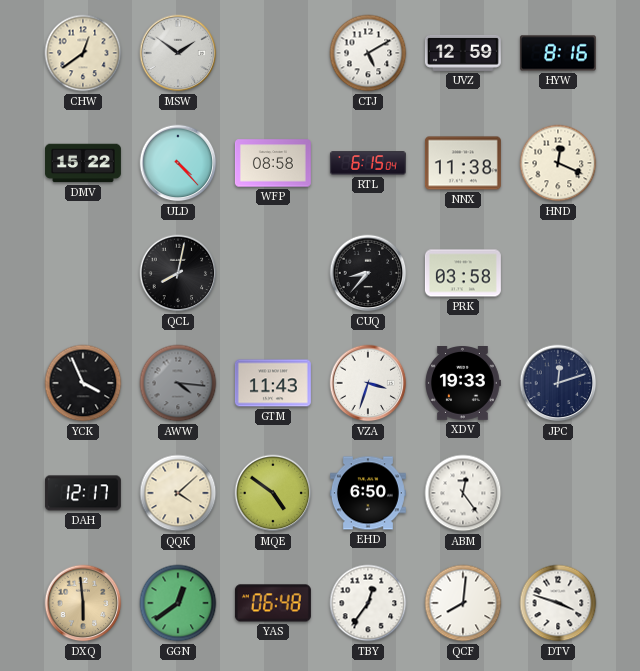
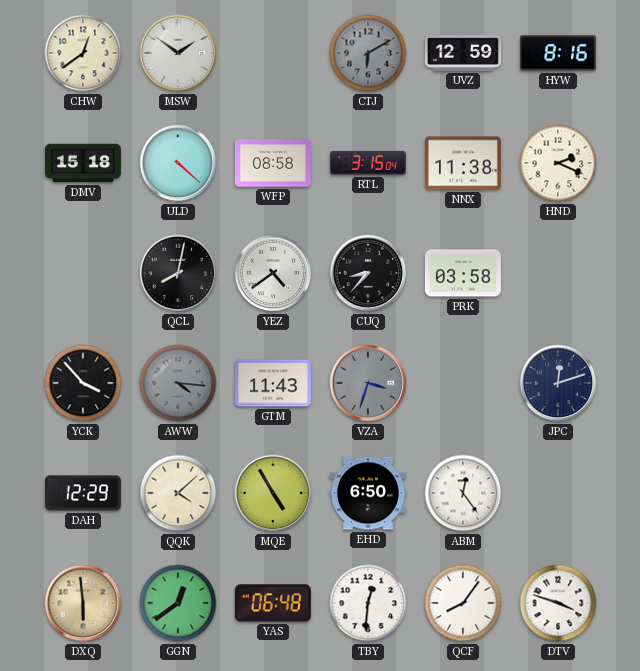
CTJ: 5:10 -> 6:10
CTJ dial: white -> grey
DMV: 15:22 -> 15:18
ULD: 4:23 -> 4:22
RTL: 6:15 -> 3:15
HND: 12:19 -> 2:19
YEZ: none -> 4:39
YCK: 3:56 -> 3:53
VZA dial: white -> grey
XDV: 19:33 -> none
DAH: 12:17 -> 12:29
MQE: 4:51 -> 4:55
TBY: 12:36 -> 12:31
QCF: 8:01 -> 8:06
